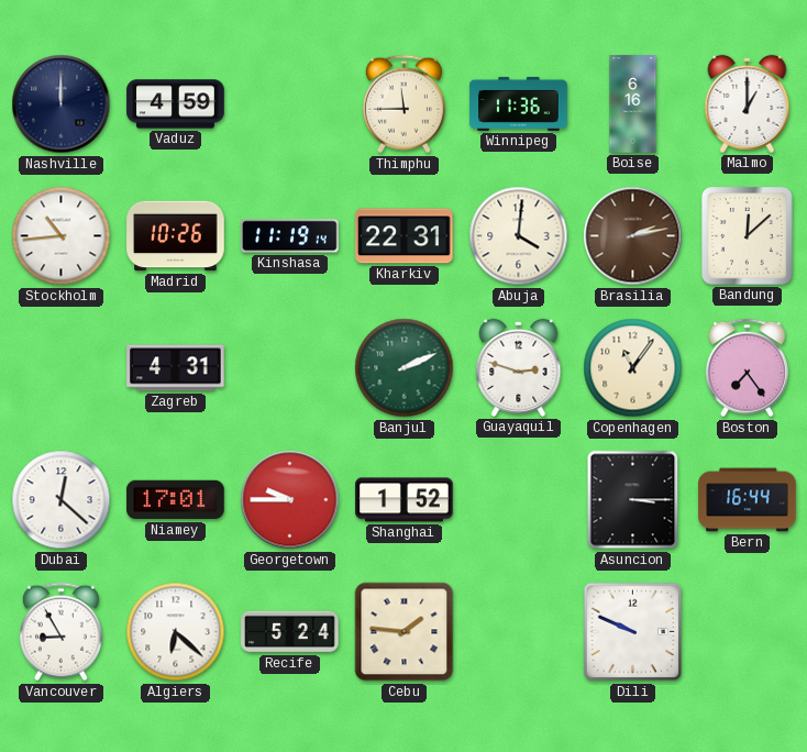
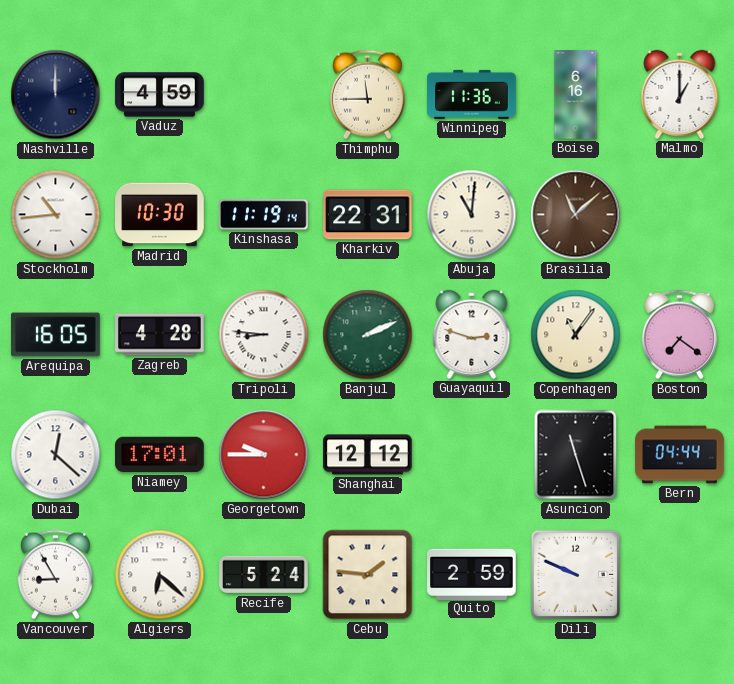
Madrid: 10:26 -> 10:30
Abuja: 4:01 -> 11:01
Brasilia: 2:13 -> 11:08
Bandung: 12:08 -> none
Arequipa: none -> 16:05
Zagreb: 4:31 -> 4:28
Tripoli: none -> 8:46
Boston: 7:24 -> 7:21
Shanghai: 1:52 -> 12:12
Asuncion: 3:15 -> 11:27
Bern: 16:44 -> 04:44
Quito: none -> 2:59
